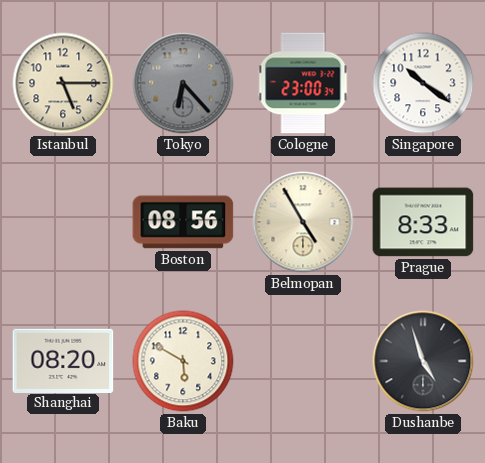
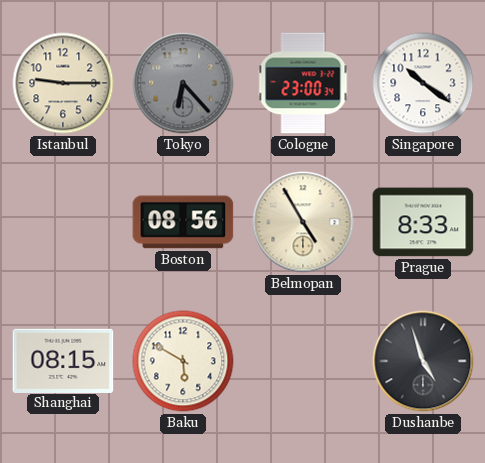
Istanbul: 5:15 -> 9:15
Shanghai: 08:20 -> 08:15
